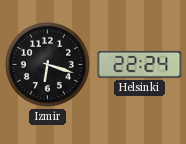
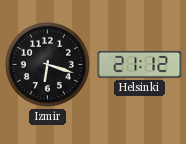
Helsinki: 22:24 -> 21:12
